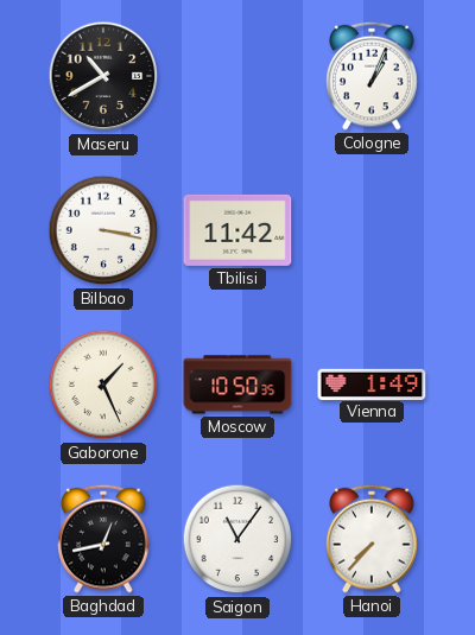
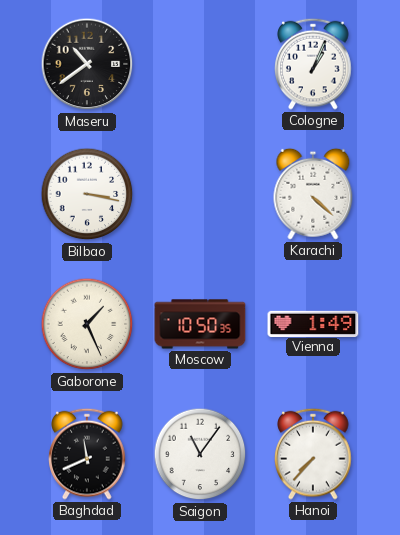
Maseru: 10:40 -> 10:39
Tbilisi: 11:42 -> none
Karachi: none -> 4:22
Baghdad: 12:43 -> 11:41
